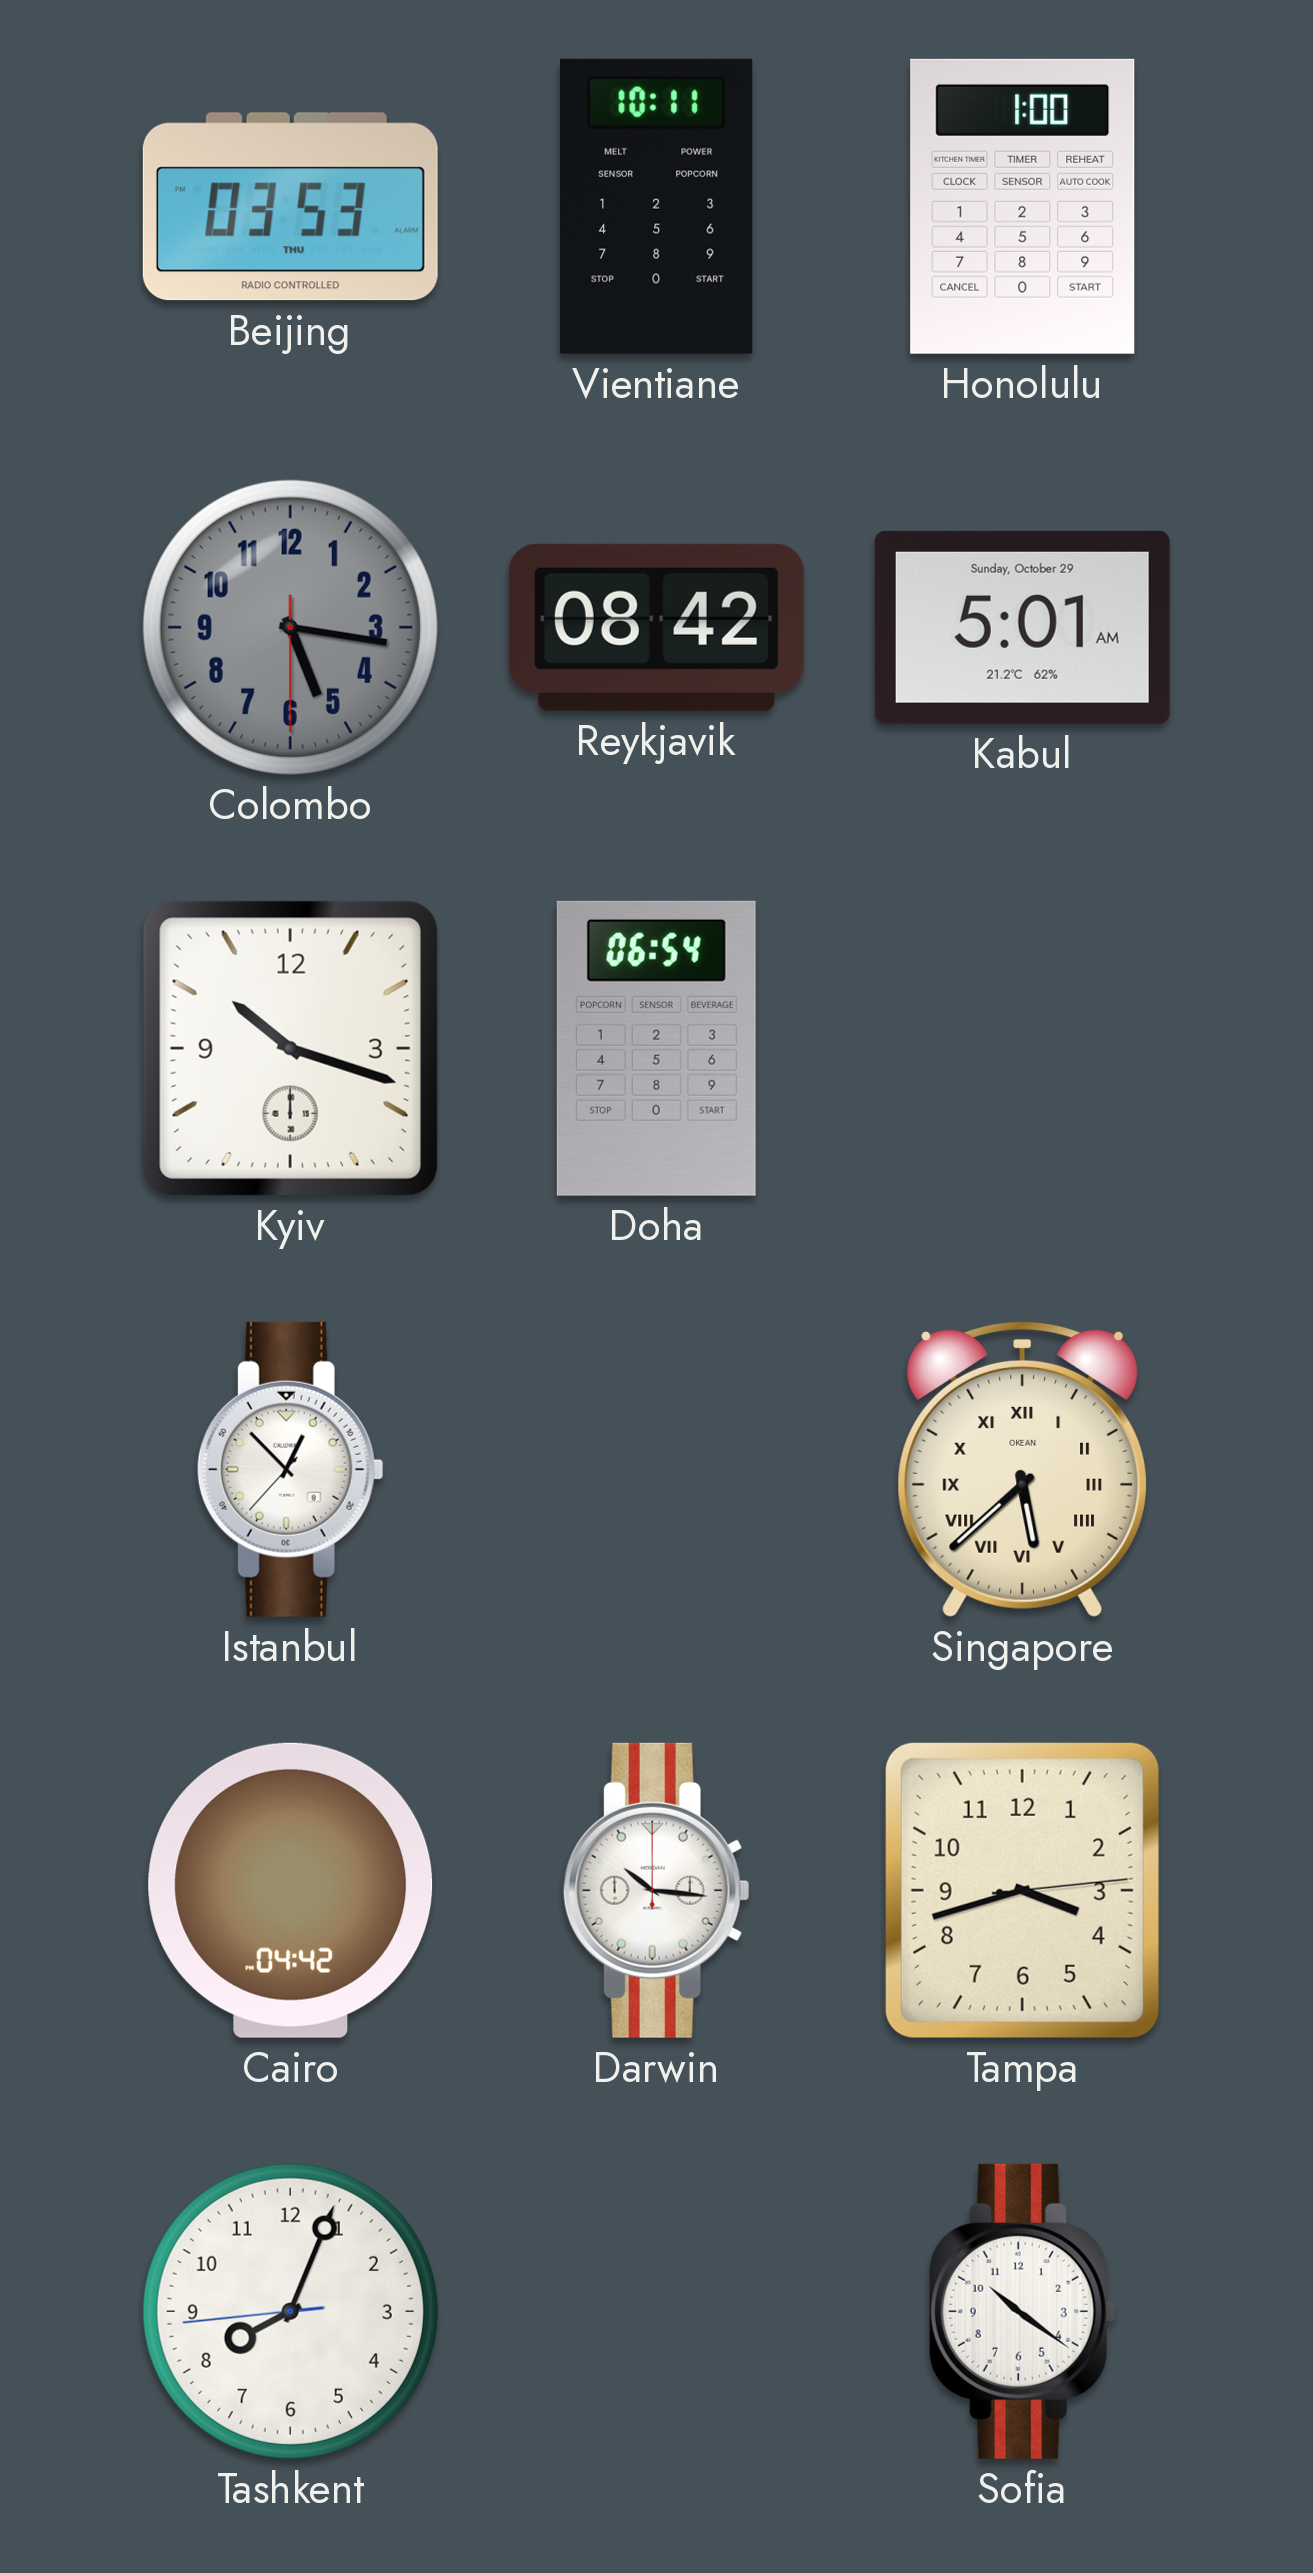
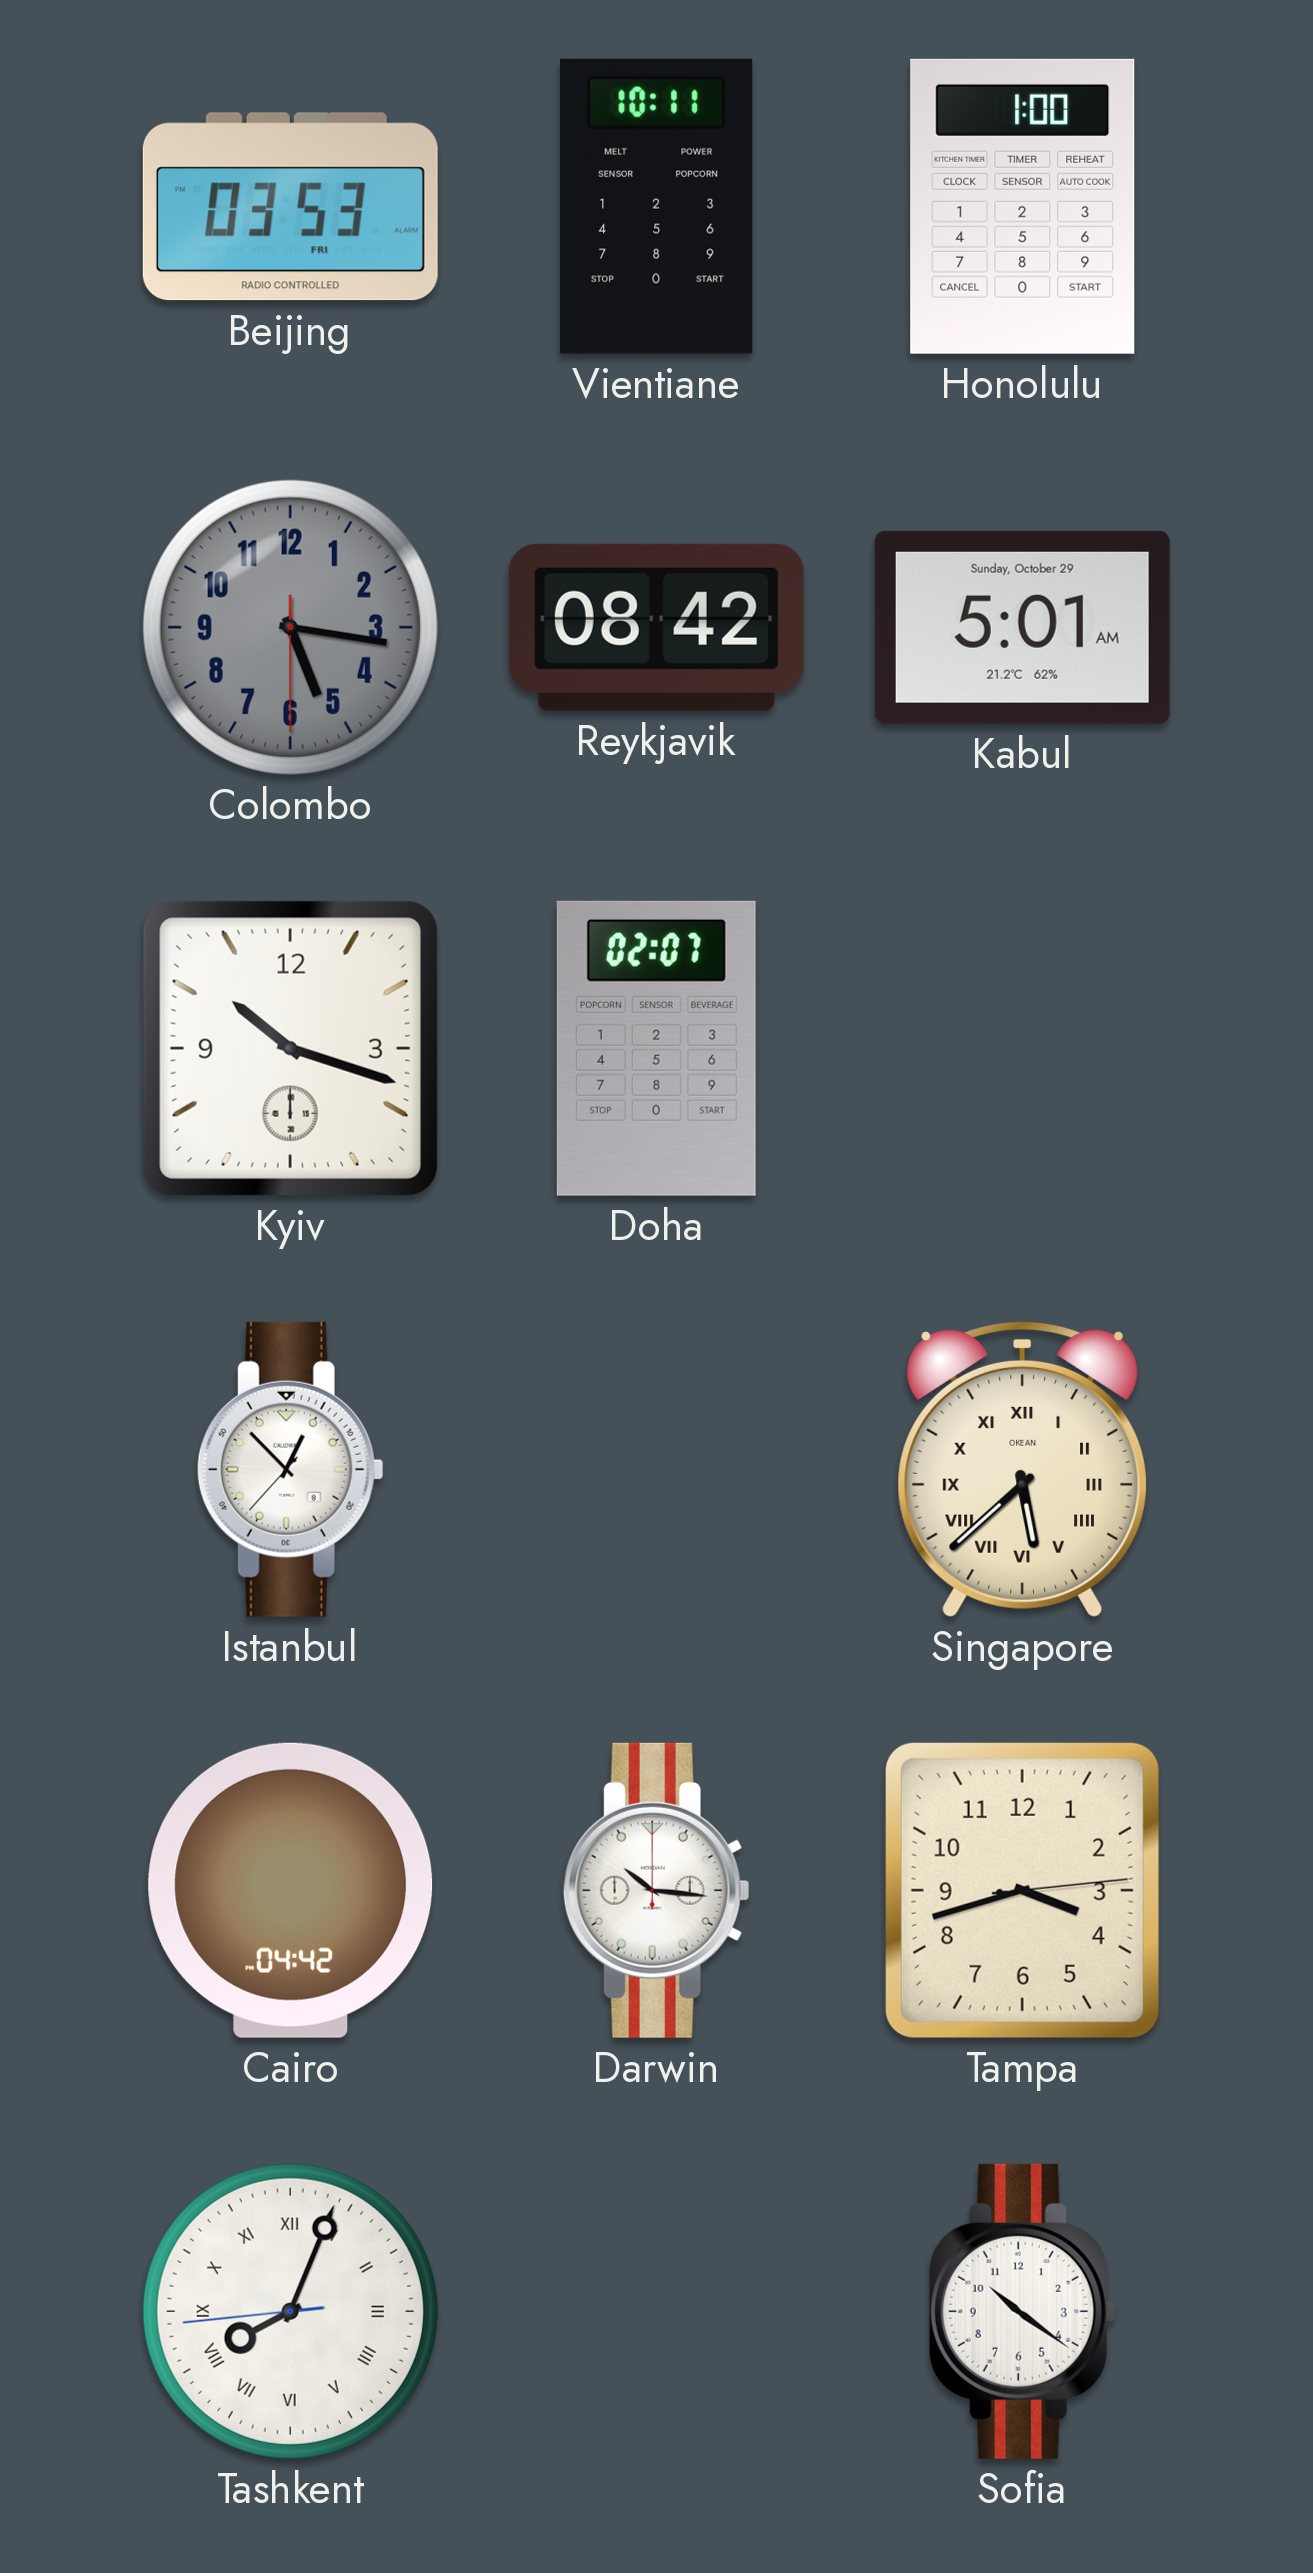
Beijing date: THU -> FRI
Doha: 06:54 -> 02:07
Tashkent numerals: Arabic -> Roman
